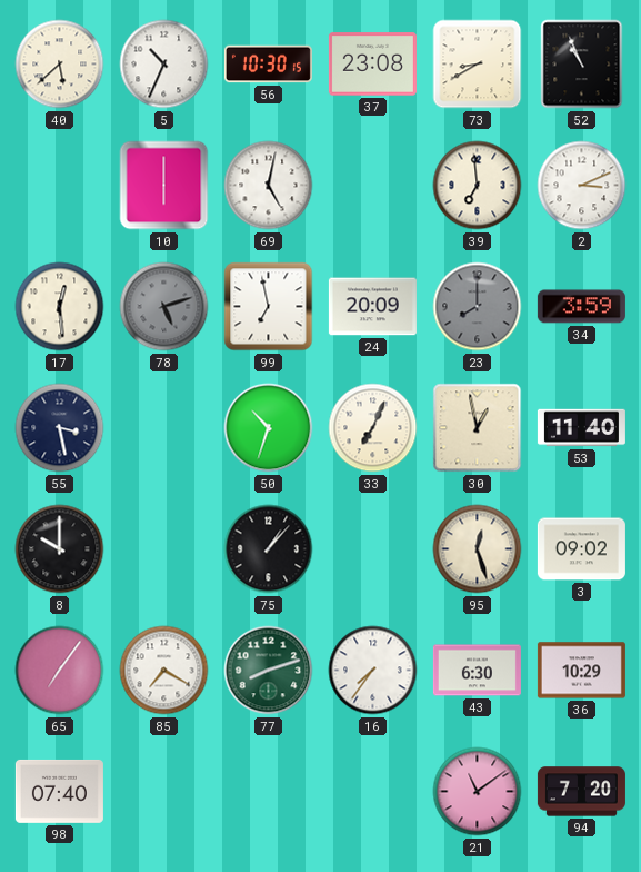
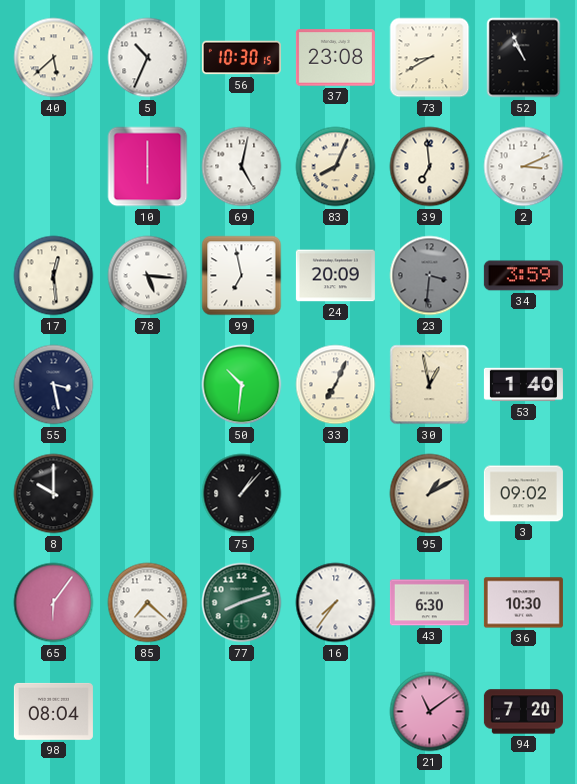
83: none -> 8:04
78: 5:12 -> 5:16
78 dial: grey -> white
23: 8:00 -> 3:31
50: 10:33 -> 10:31
53: 11:40 -> 1:40
95: 12:27 -> 1:10
65: 7:06 -> 6:06
85: 7:20 -> 7:22
36: 10:29 -> 10:30
98: 07:40 -> 08:04
